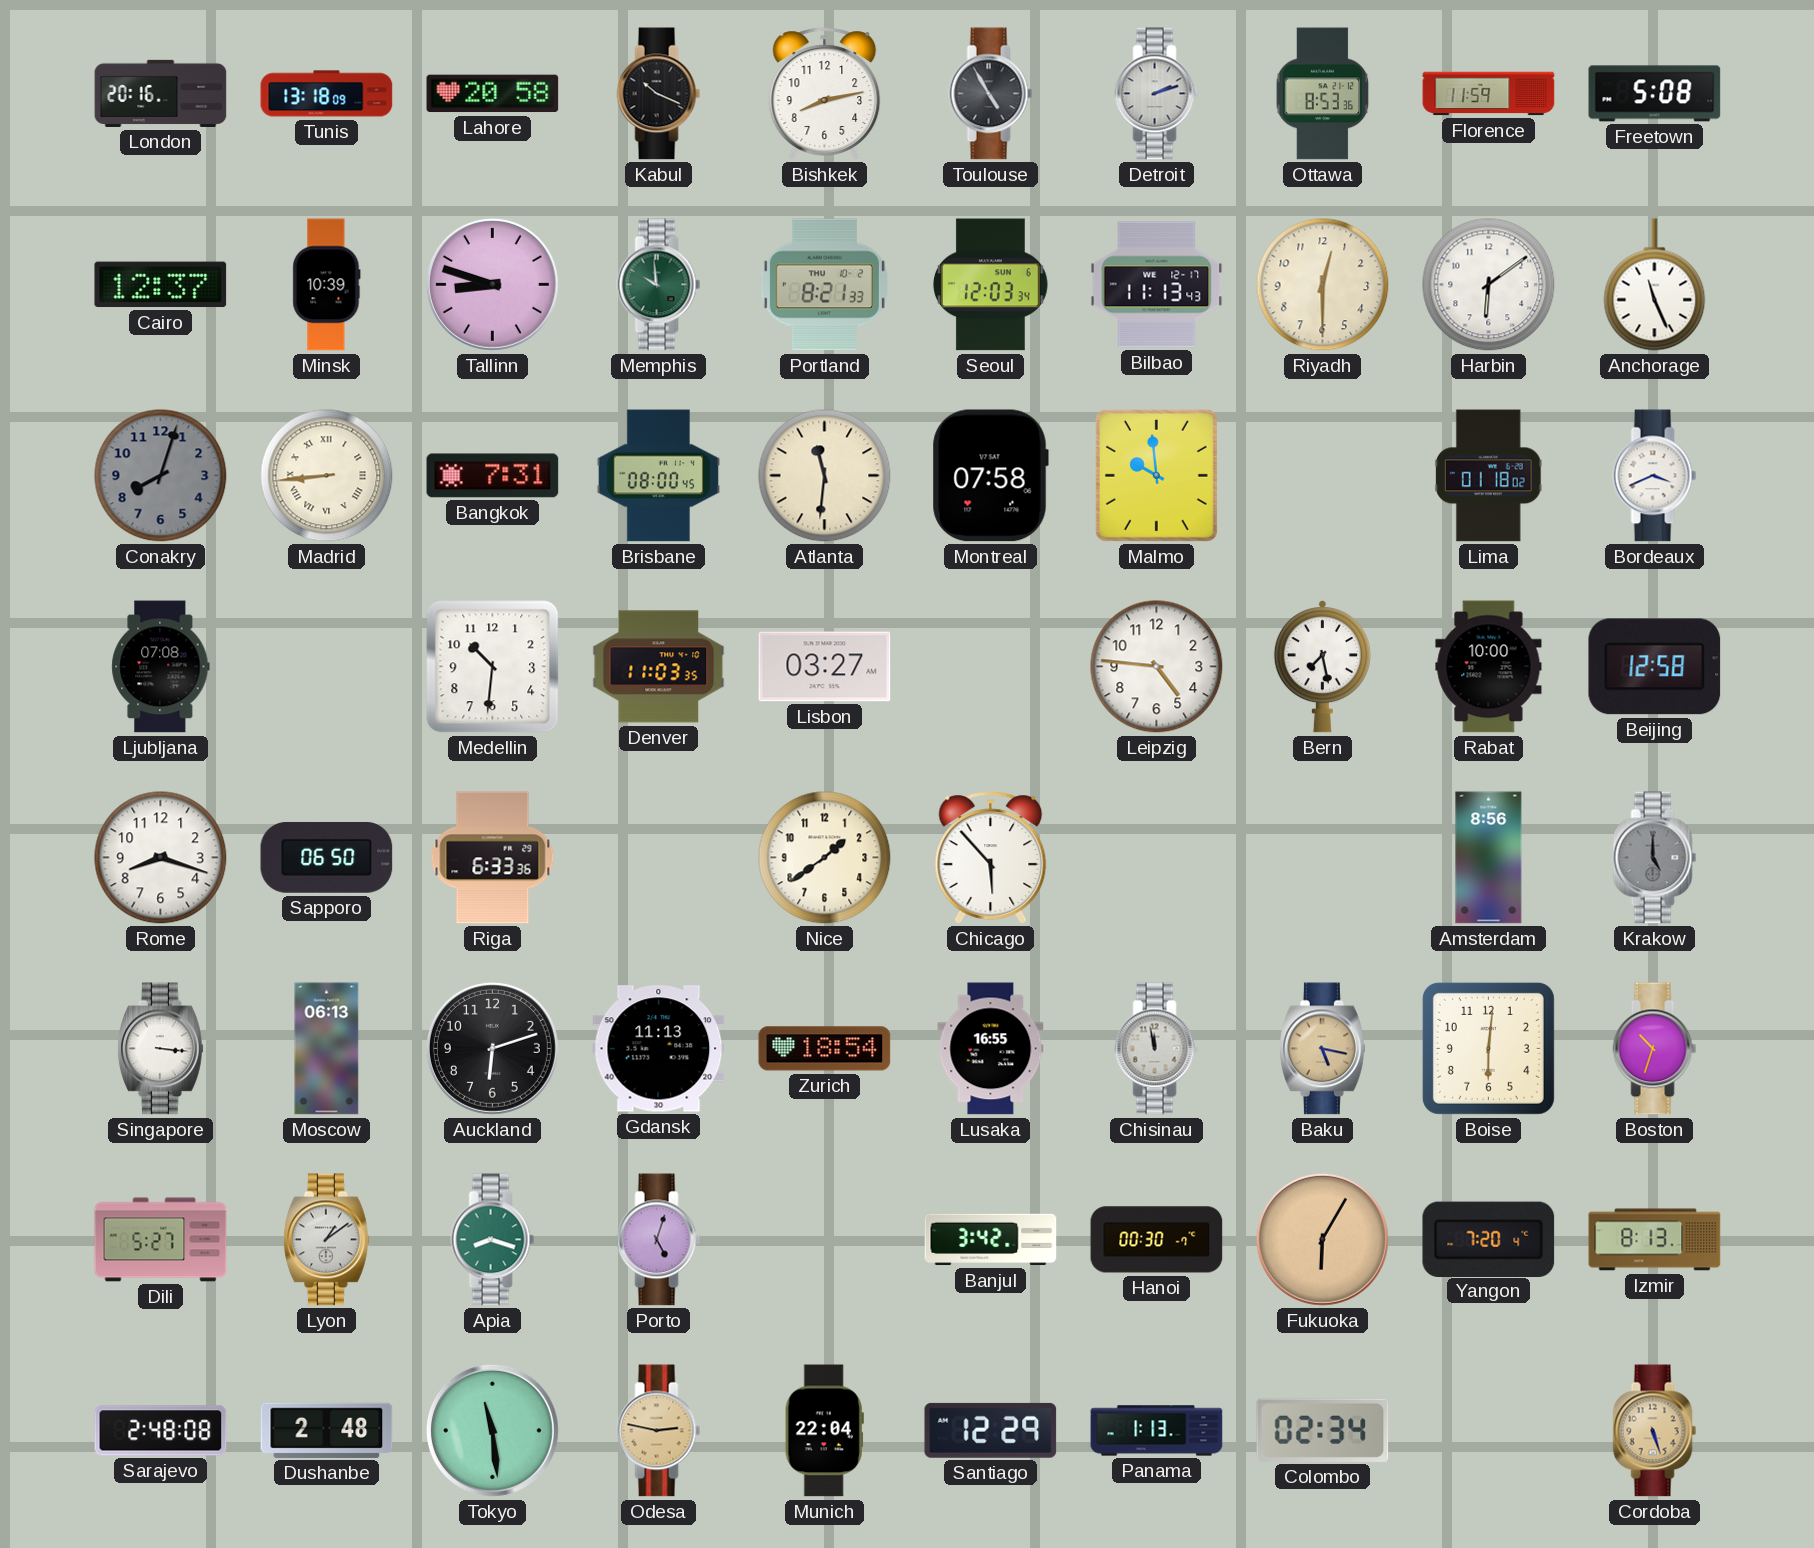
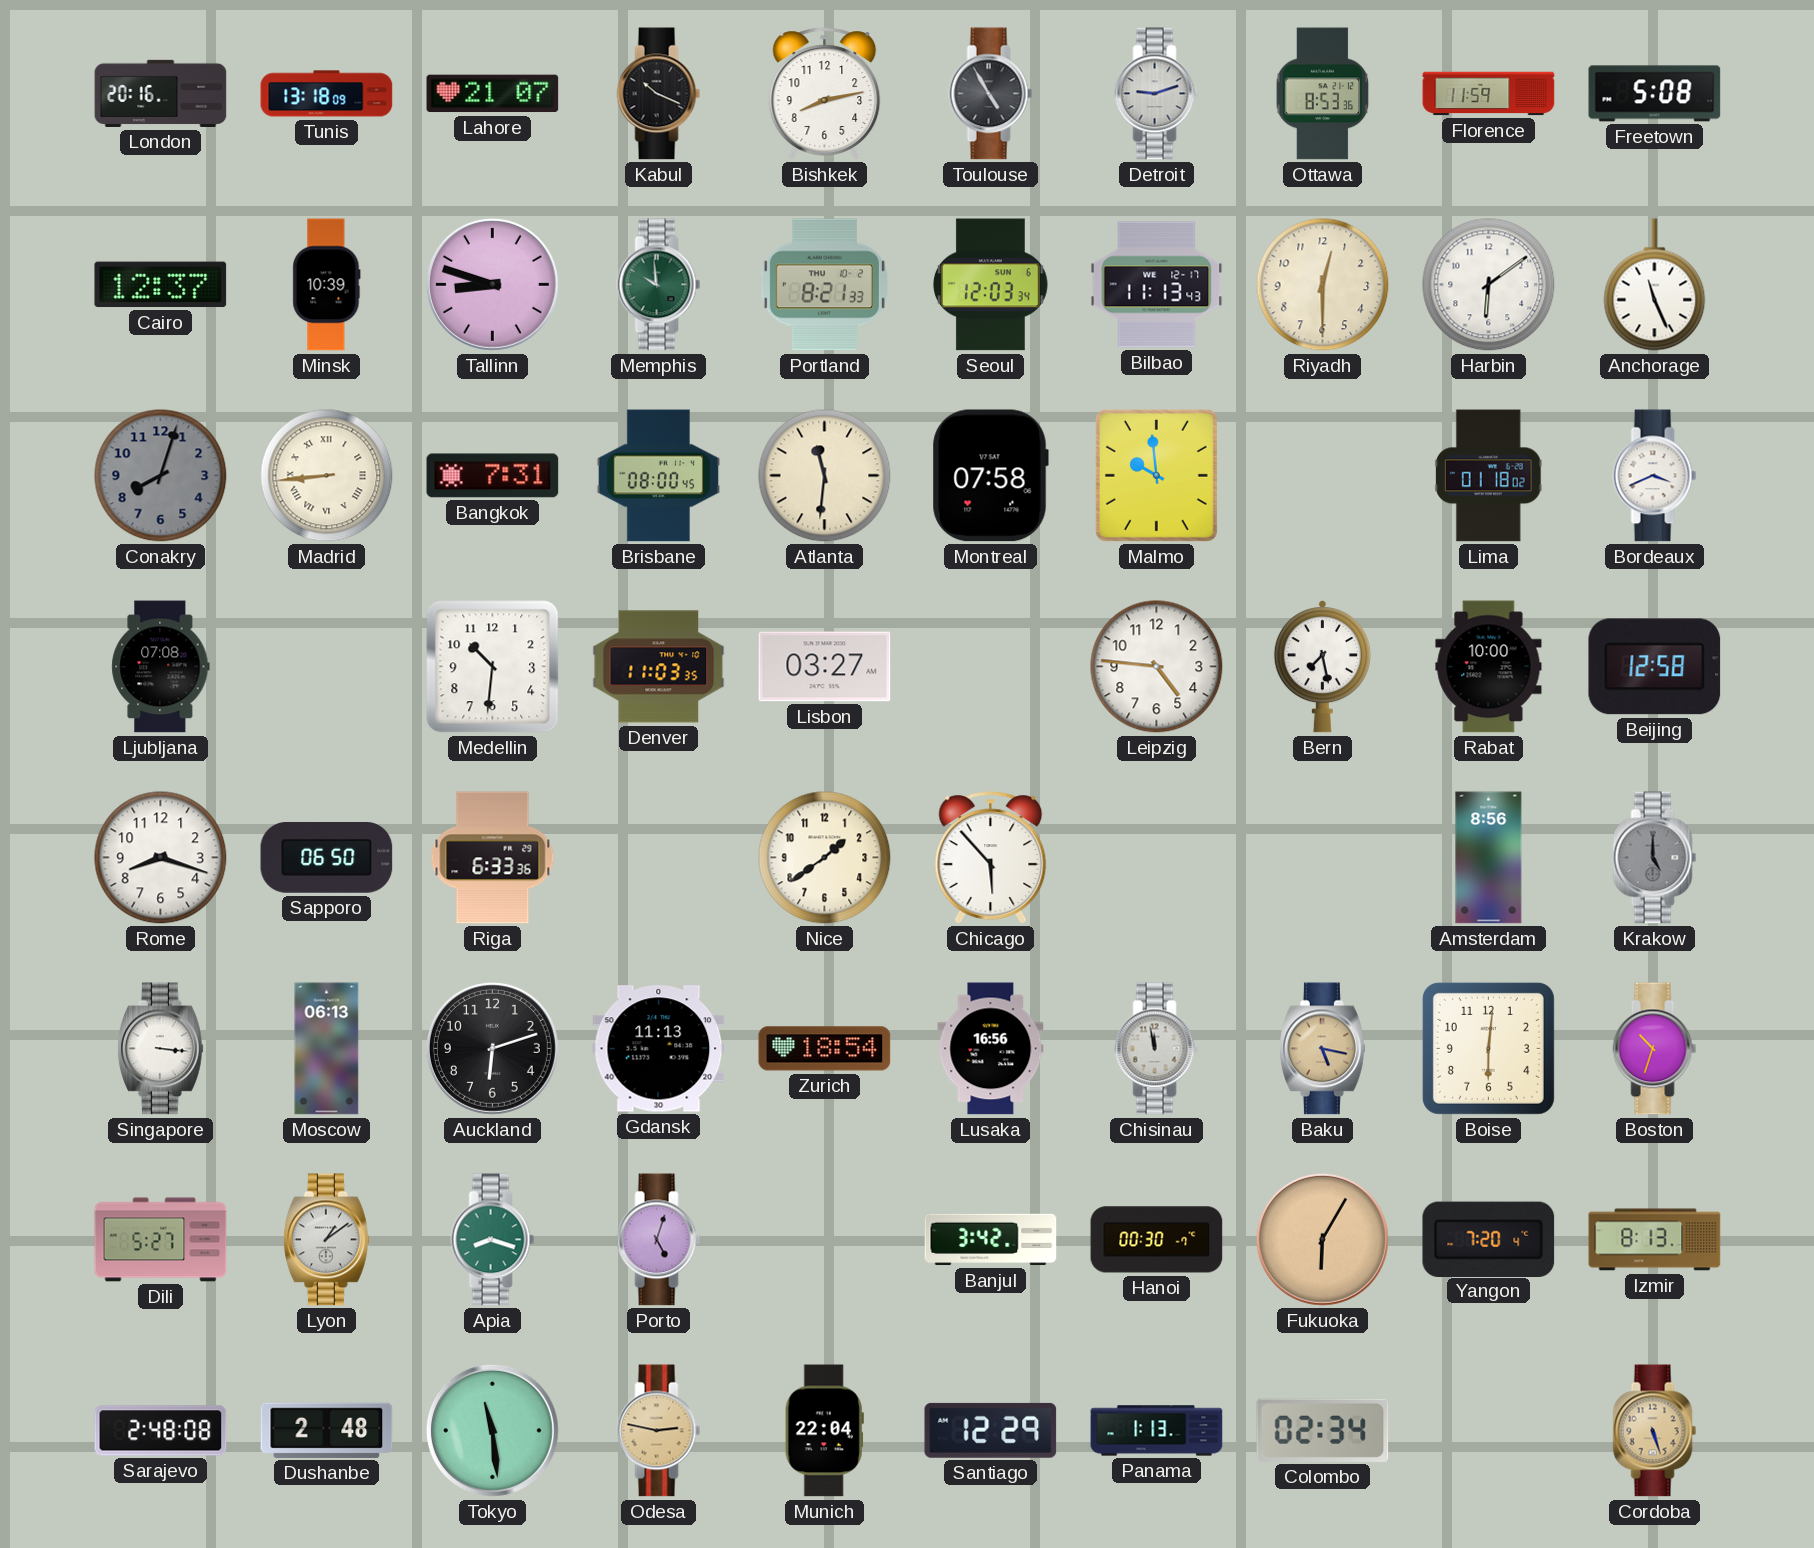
Lahore: 20:58 -> 21:07
Detroit: 2:12 -> 9:12
Lusaka: 16:55 -> 16:56
